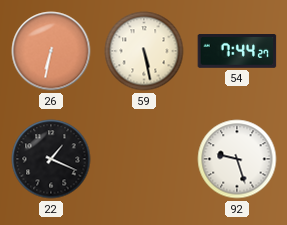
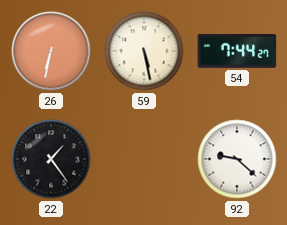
22: 1:19 -> 1:24
92: 9:27 -> 9:22
